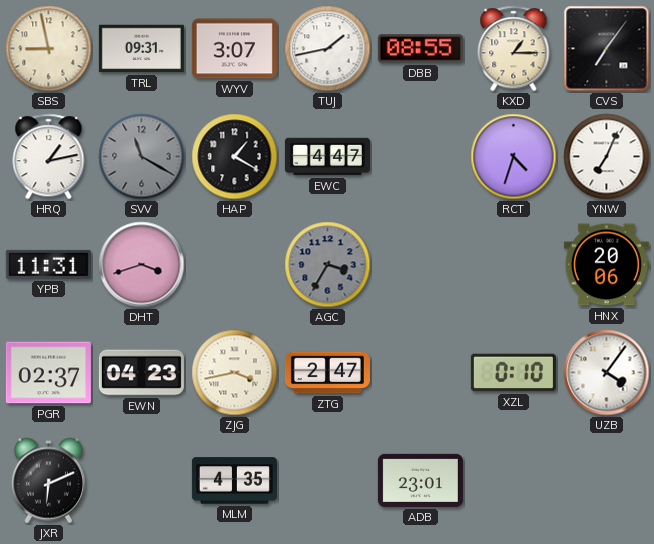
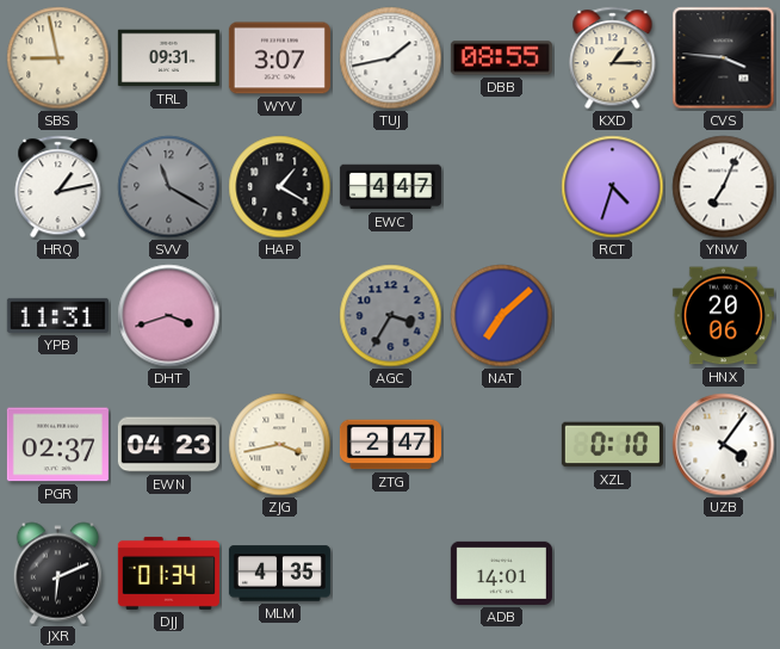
CVS: 7:06 -> 3:46
NAT: none -> 7:08
DJJ: none -> 01:34
ADB: 23:01 -> 14:01
